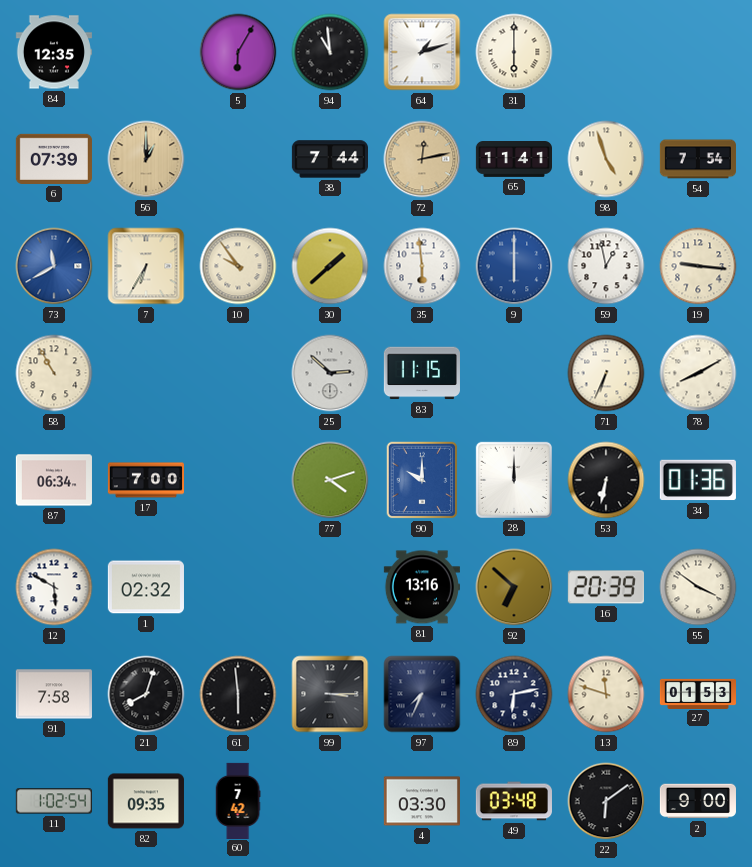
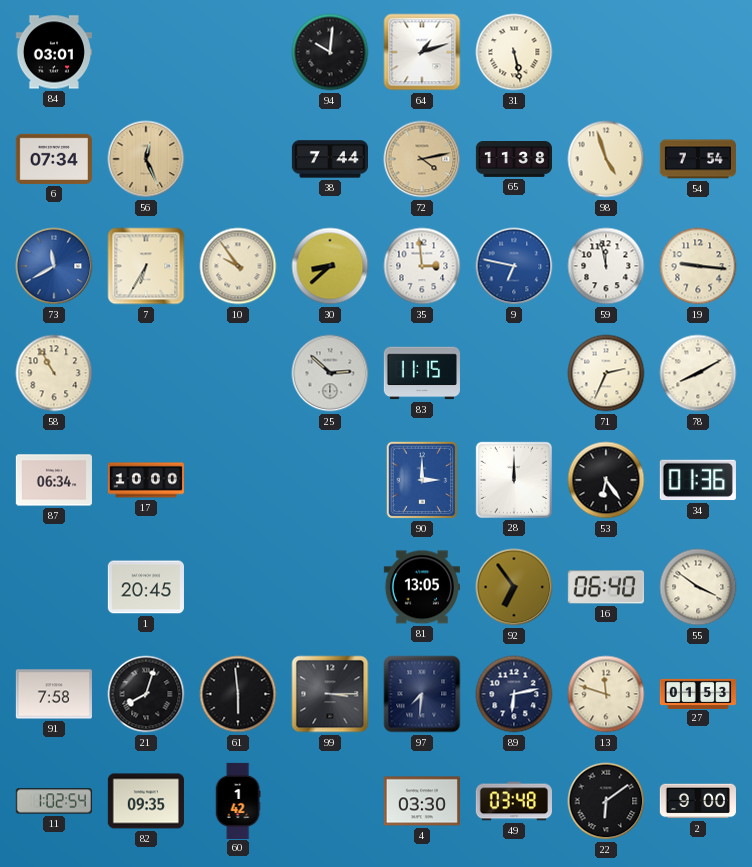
84: 12:35 -> 03:01
5: 6:05 -> none
94: 10:59 -> 10:01
31: 6:00 -> 5:28
6: 07:39 -> 07:34
56: 1:00 -> 12:26
72: 12:13 -> 4:13
65: 11:41 -> 11:38
30: 1:38 -> 8:38
35: 5:59 -> 2:59
9: 6:00 -> 6:47
59: 12:58 -> 11:58
71: 6:34 -> 2:34
17: 7:00 -> 10:00
77: 4:12 -> none
90: 10:00 -> 3:00
53: 6:32 -> 6:24
12: 5:50 -> none
1: 02:32 -> 20:45
81: 13:16 -> 13:05
92: 6:52 -> 6:54
16: 20:39 -> 06:40
97: 7:34 -> 7:31
60: 7:42 -> 1:42
